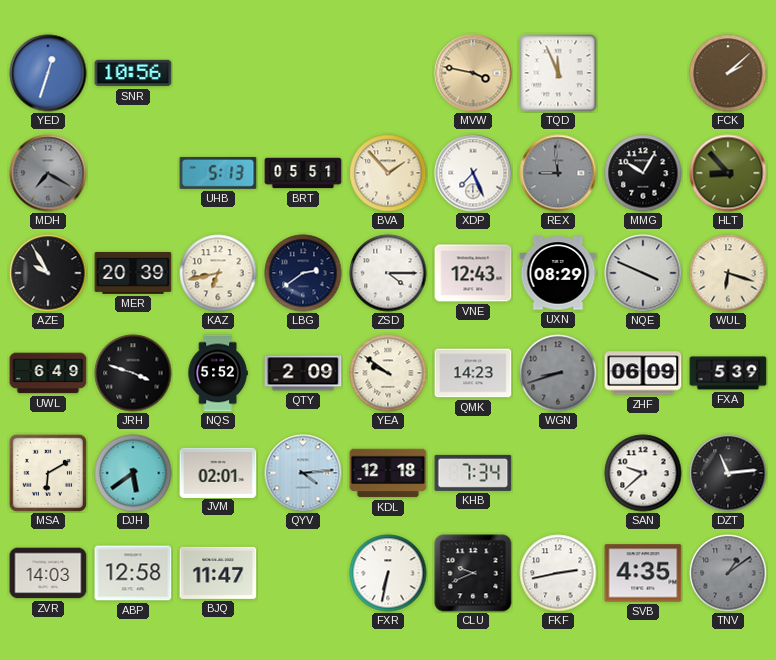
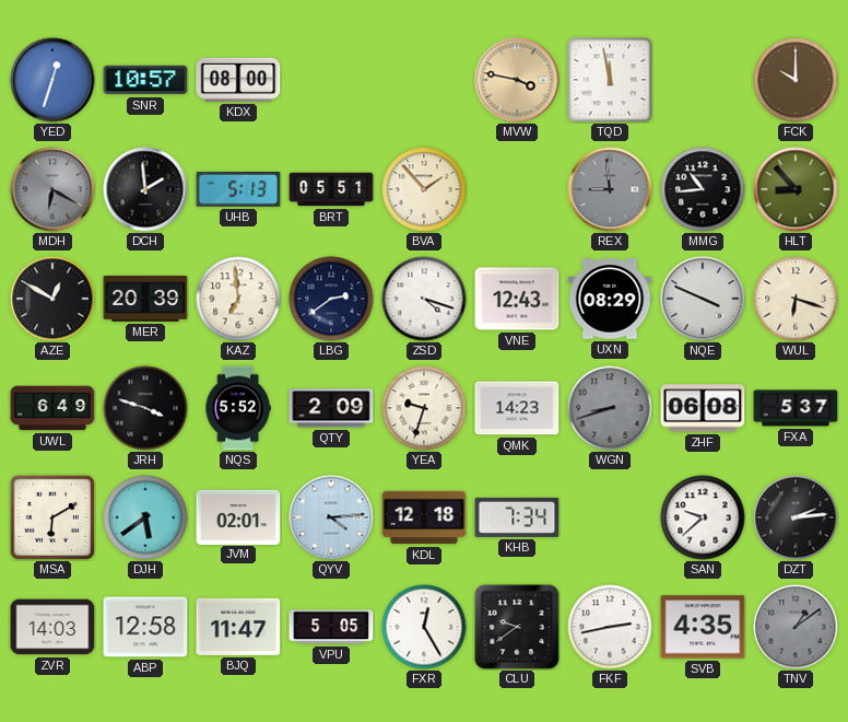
SNR: 10:56 -> 10:57
KDX: none -> 08:00
TQD: 11:56 -> 11:58
FCK: 2:08 -> 10:00
MDH: 7:20 -> 6:20
DCH: none -> 1:59
XDP: 7:26 -> none
MMG: 10:05 -> 10:44
AZE: 9:55 -> 12:50
KAZ: 6:43 -> 6:59
ZSD: 4:15 -> 4:18
YEA: 9:51 -> 9:33
ZHF: 06:09 -> 06:08
FXA: 5:39 -> 5:37
DZT: 11:14 -> 2:14
VPU: none -> 5:05
FXR: 6:32 -> 12:25
CLU: 9:41 -> 9:39
